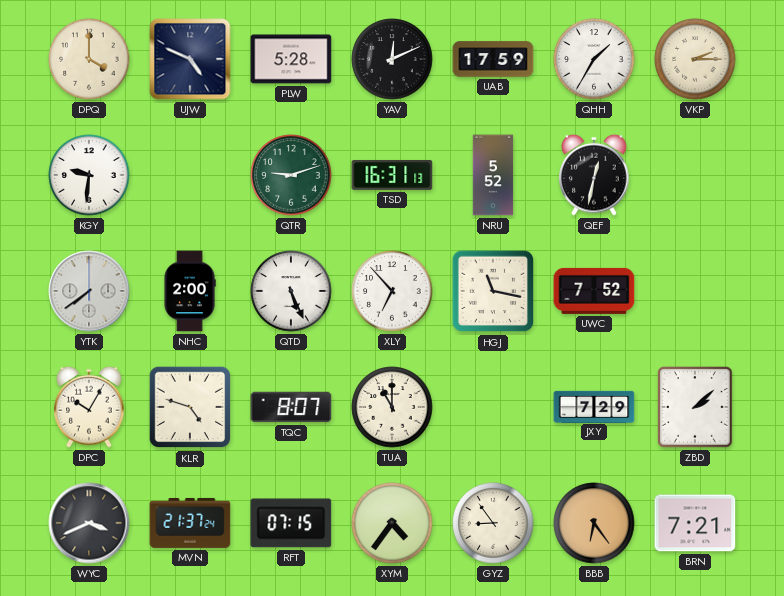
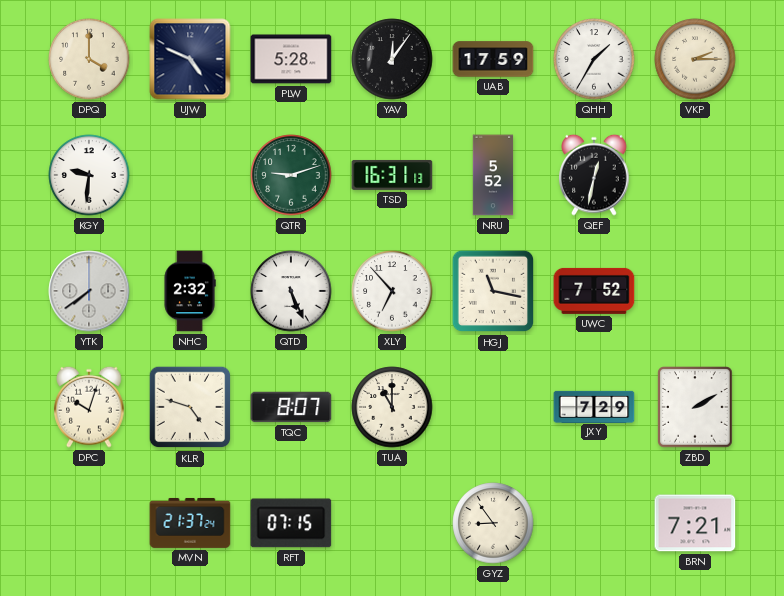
YAV: 12:11 -> 12:06
NHC: 2:00 -> 2:32
DPC: 10:05 -> 10:03
ZBD: 2:08 -> 2:10
WYC: 3:41 -> none
XYM: 4:36 -> none
BBB: 6:24 -> none
